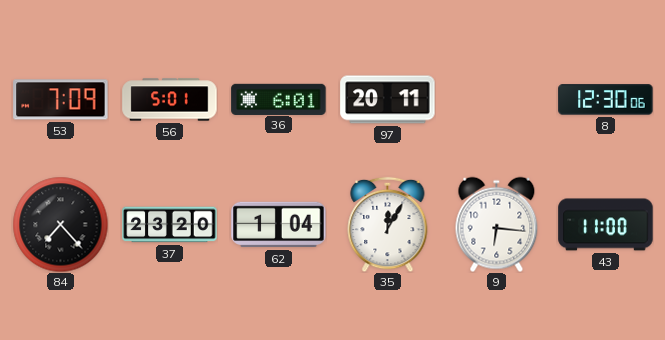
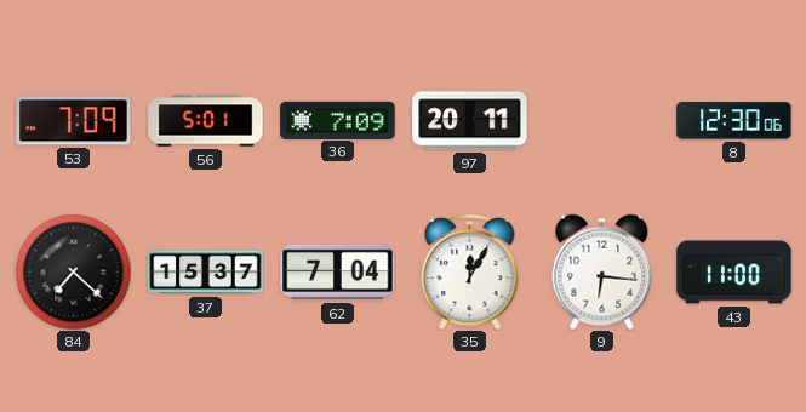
36: 6:01 -> 7:09
84: 7:23 -> 7:22
37: 23:20 -> 15:37
62: 1:04 -> 7:04
